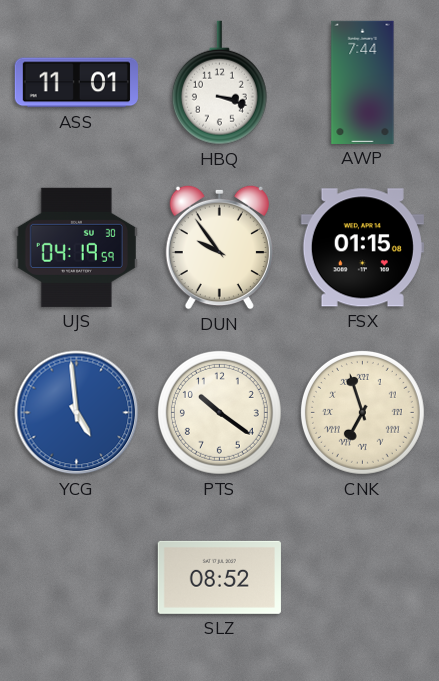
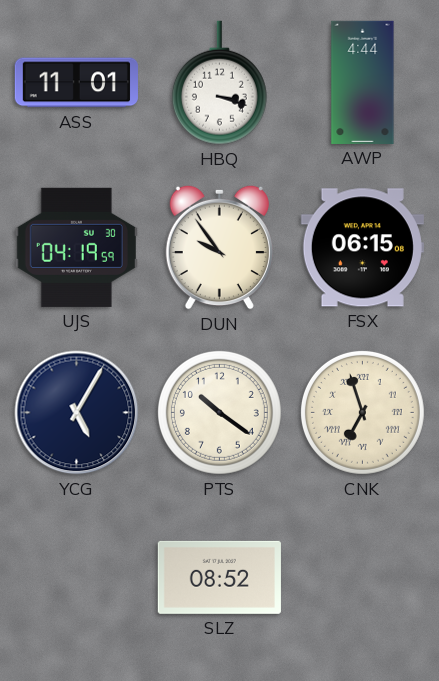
AWP: 7:44 -> 4:44
FSX: 01:15 -> 06:15
YCG: 4:59 -> 5:05
YCG dial: blue -> navy
